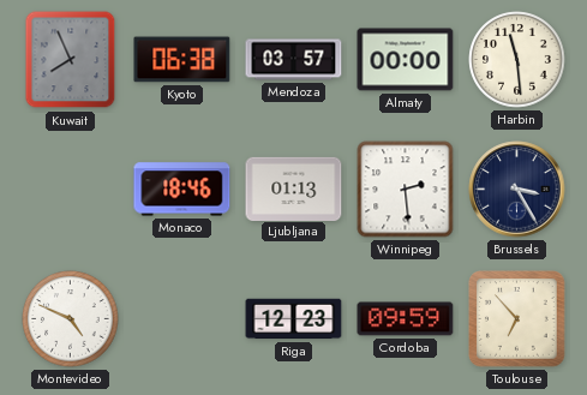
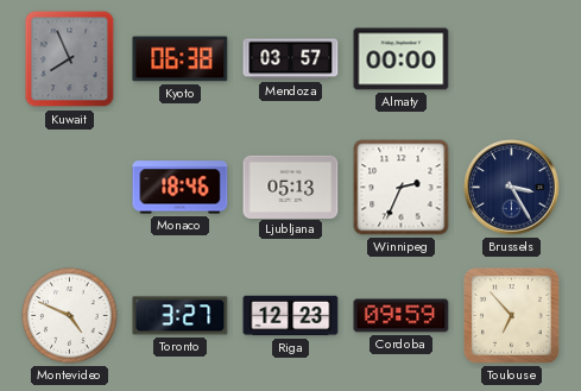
Harbin: 11:29 -> none
Ljubljana: 01:13 -> 05:13
Winnipeg: 2:29 -> 2:34
Toronto: none -> 3:27
